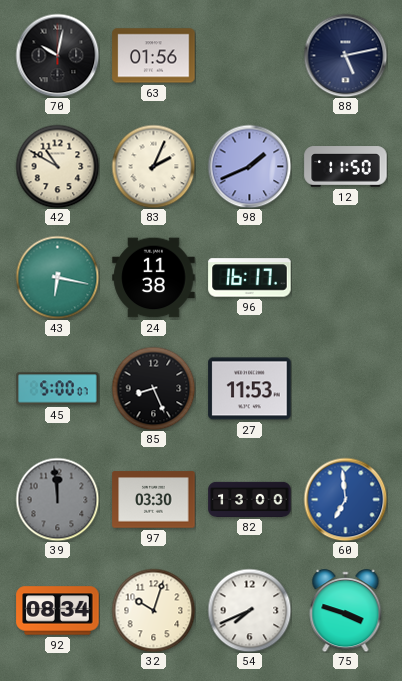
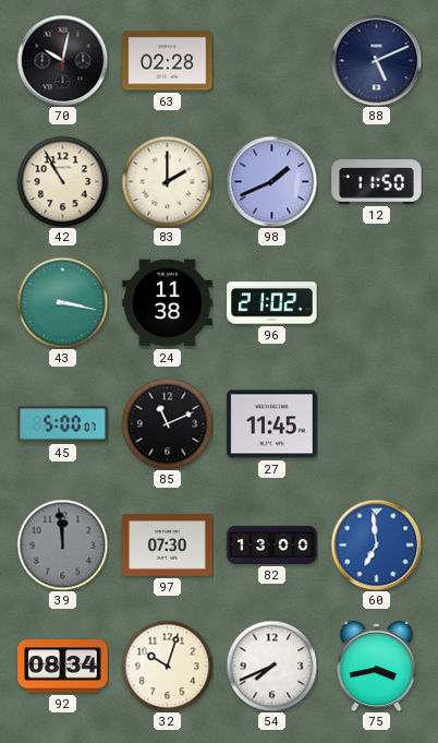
63: 01:56 -> 02:28
88: 5:13 -> 5:11
42: 10:50 -> 10:55
83: 2:04 -> 2:00
43: 6:17 -> 3:17
96: 16:17 -> 21:02
85: 8:26 -> 11:11
27: 11:53 -> 11:45
97: 03:30 -> 07:30
75: 3:48 -> 3:43
